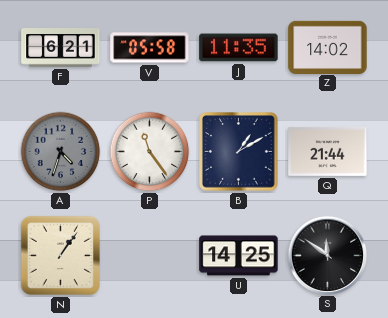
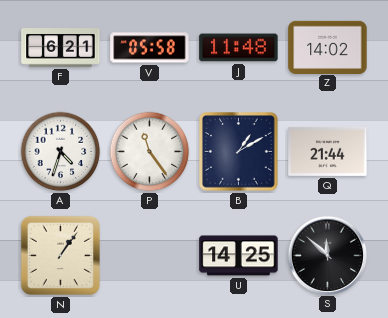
J: 11:35 -> 11:48
A dial: grey -> white
S: 11:51 -> 11:52
